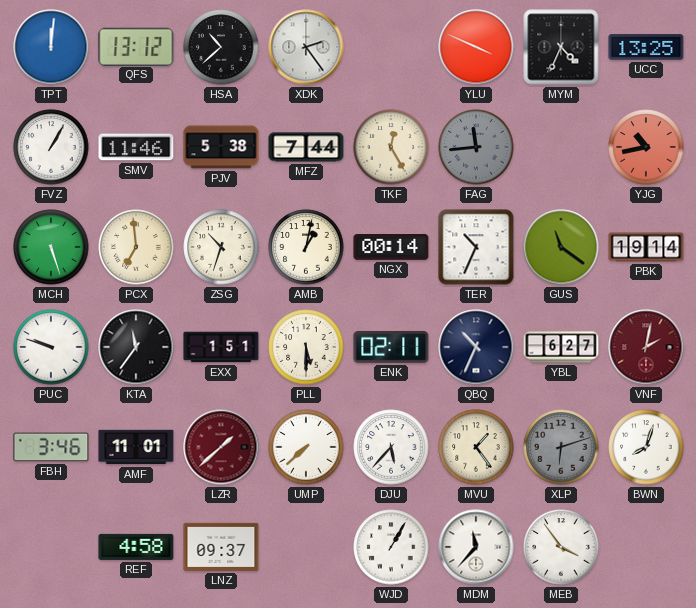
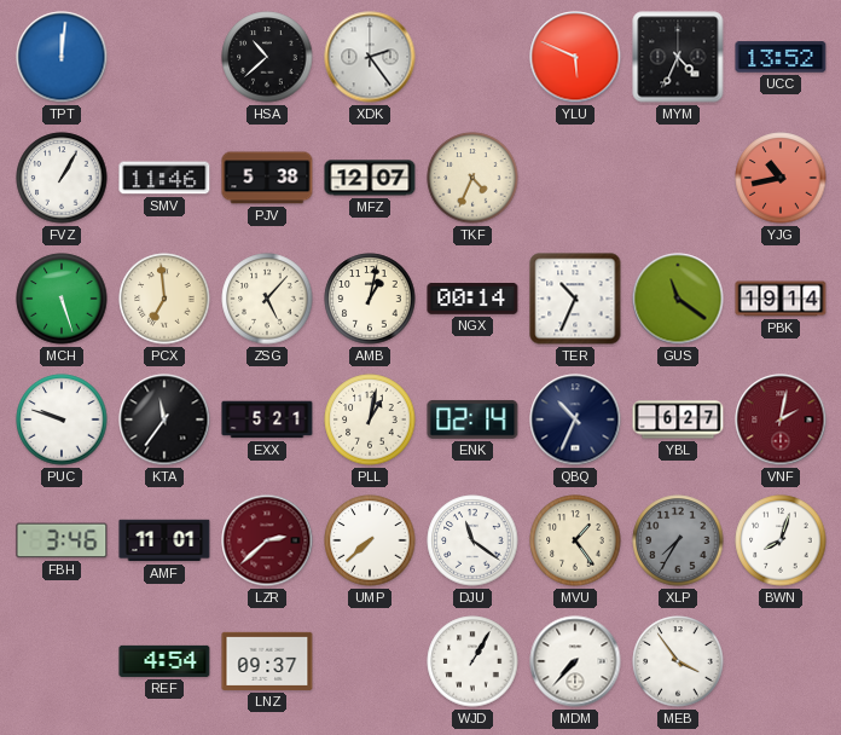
QFS: 13:12 -> none
YLU: 3:49 -> 5:49
UCC: 13:25 -> 13:52
MFZ: 7:44 -> 12:07
TKF: 12:25 -> 4:34
FAG: 11:44 -> none
ZSG: 10:33 -> 5:07
EXX: 1:51 -> 5:21
PLL: 5:30 -> 1:02
ENK: 02:11 -> 02:14
LZR: 1:38 -> 2:38
DJU: 5:37 -> 11:21
XLP: 6:12 -> 7:35
REF: 4:58 -> 4:54
MDM: 11:37 -> 7:37
